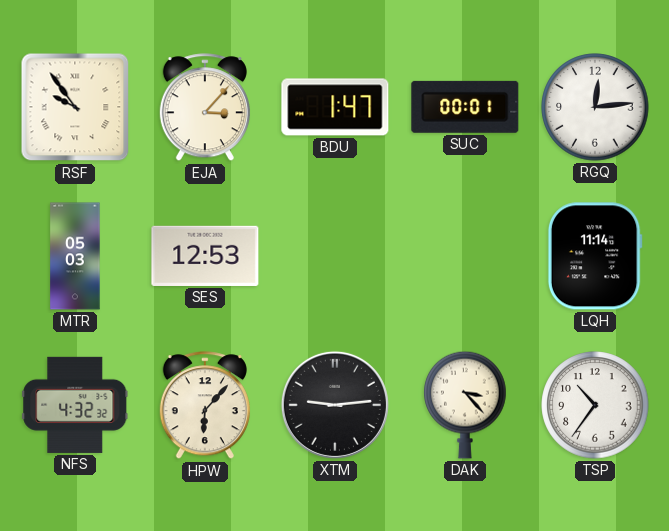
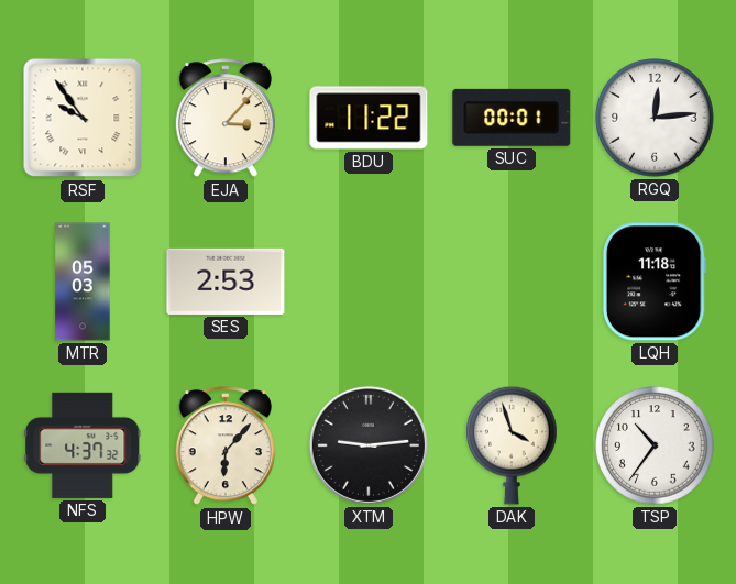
BDU: 1:47 -> 11:22
SES: 12:53 -> 2:53
LQH: 11:14 -> 11:18
NFS: 4:32 -> 4:37
DAK: 3:23 -> 3:57
